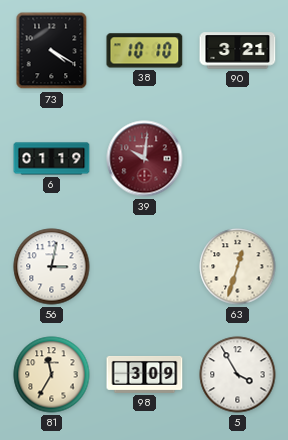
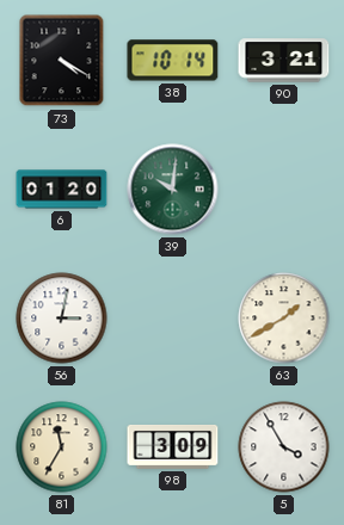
38: 10:10 -> 10:14
6: 01:19 -> 01:20
39 dial: burgundy -> green
63: 12:33 -> 1:40
